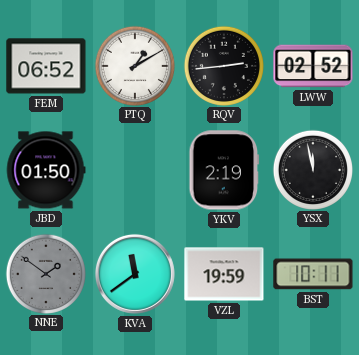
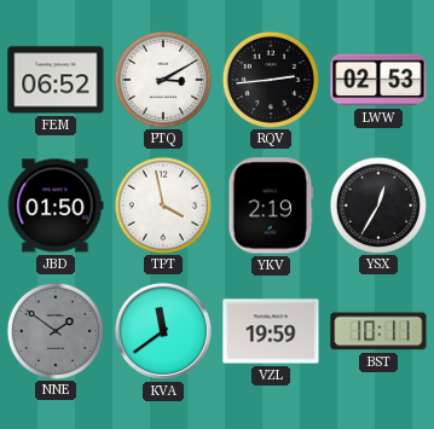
PTQ: 1:10 -> 3:10
LWW: 02:52 -> 02:53
TPT: none -> 3:58
YSX: 11:58 -> 12:35
